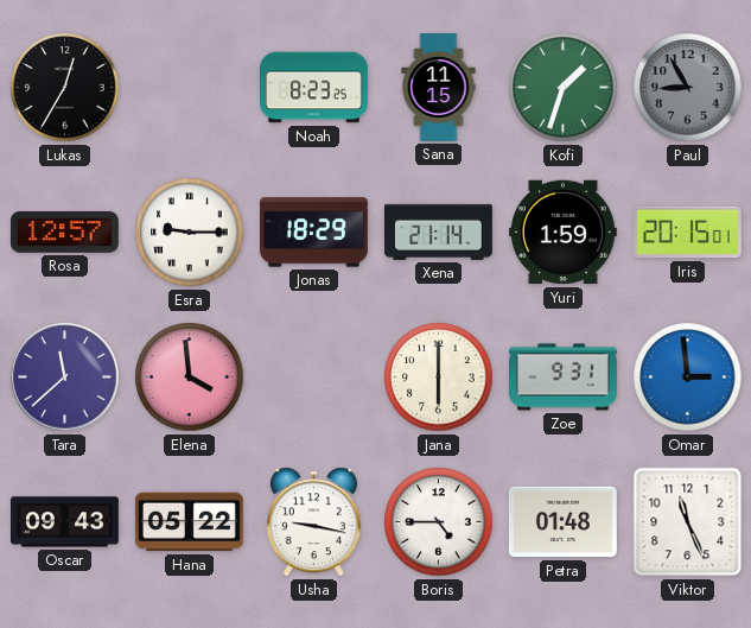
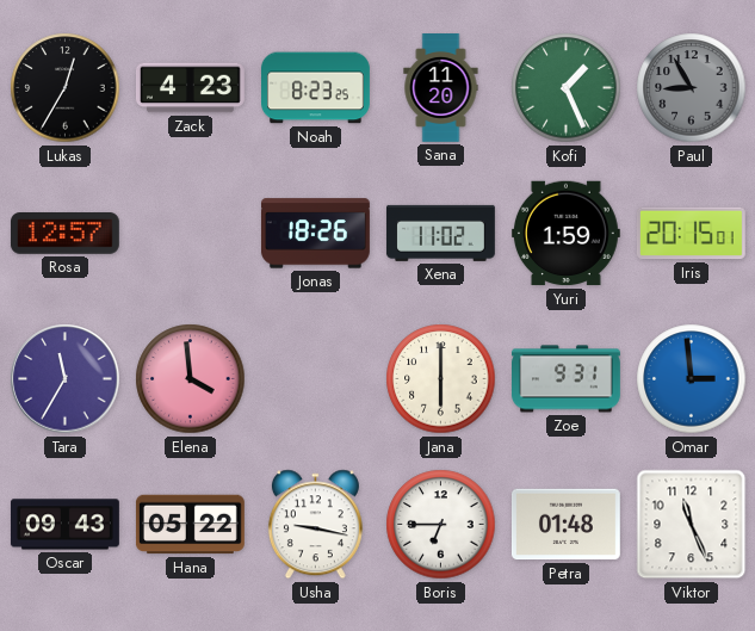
Zack: none -> 4:23
Sana: 11:15 -> 11:20
Kofi: 1:33 -> 1:26
Esra: 9:15 -> none
Jonas: 18:29 -> 18:26
Xena: 21:14 -> 11:02
Tara: 11:38 -> 11:35
Boris: 4:45 -> 6:45
